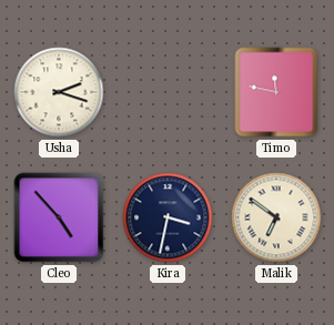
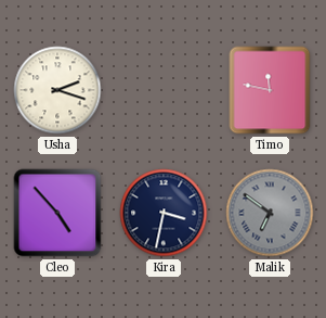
Malik dial: cream -> grey
